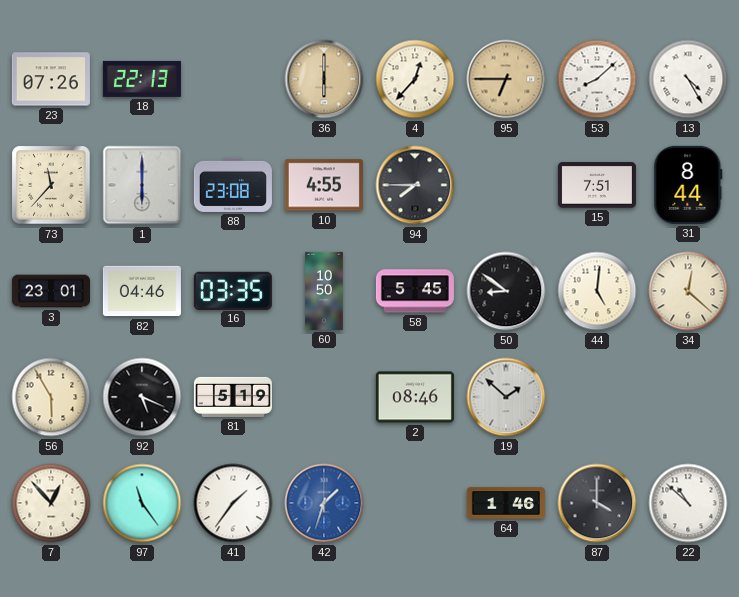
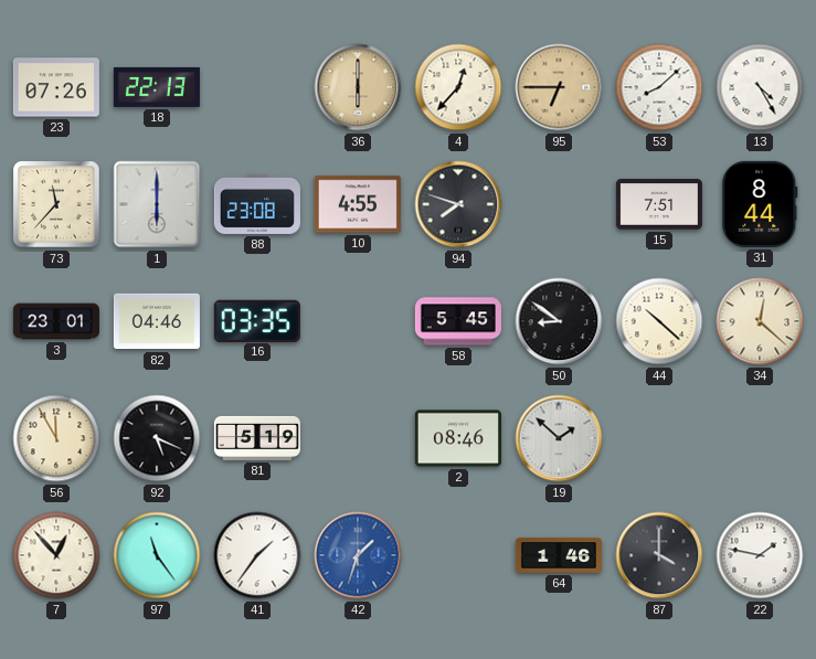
94: 7:45 -> 7:48
60: 10:50 -> none
44: 5:01 -> 10:22
56: 5:55 -> 11:55
22: 10:52 -> 1:47
